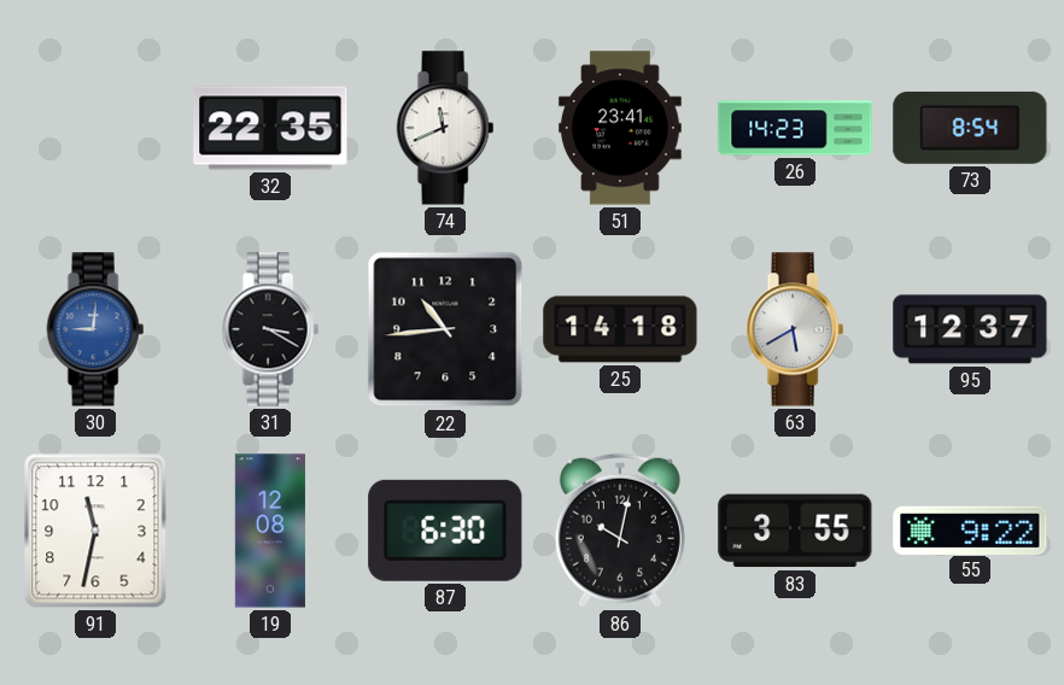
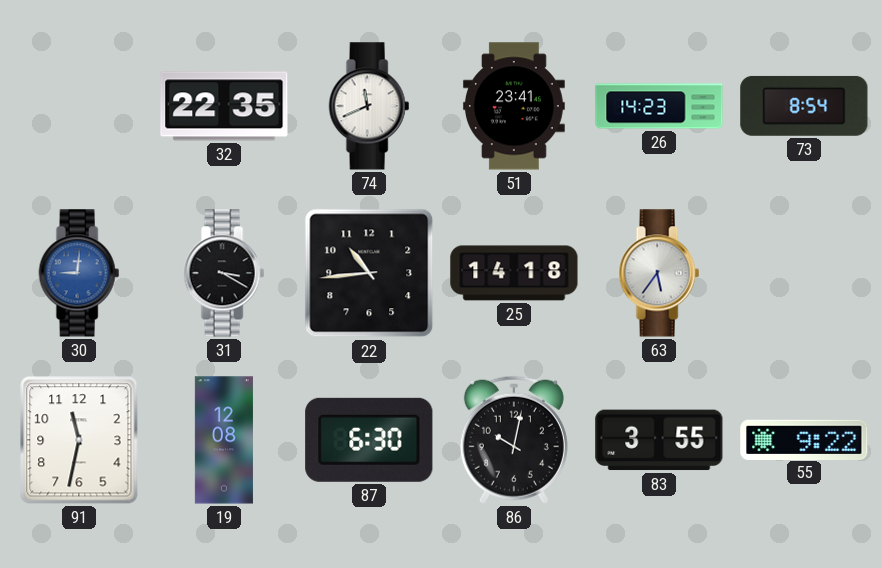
63: 5:40 -> 5:36
95: 12:37 -> none
